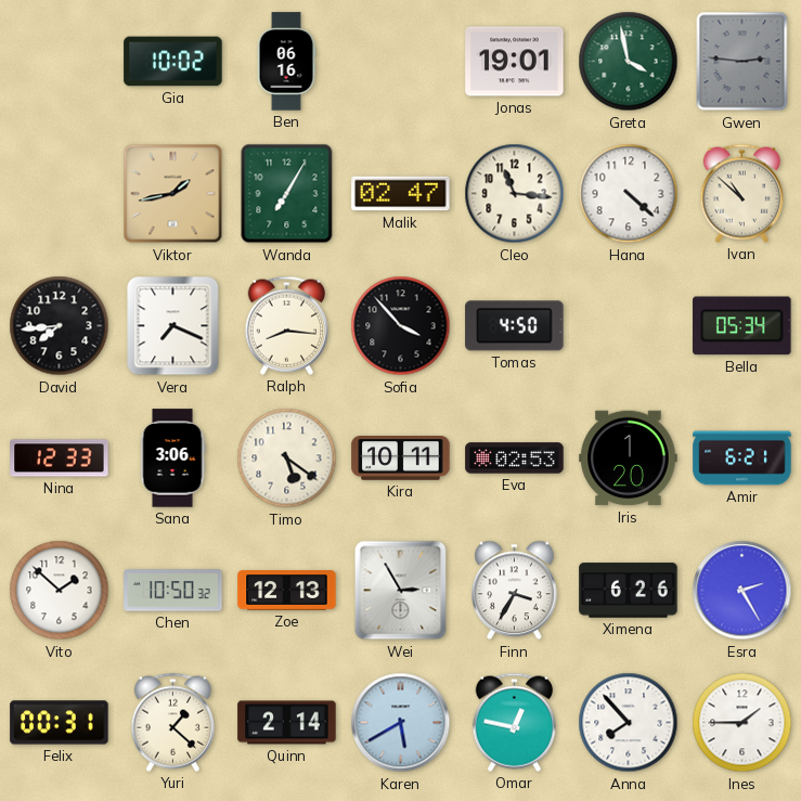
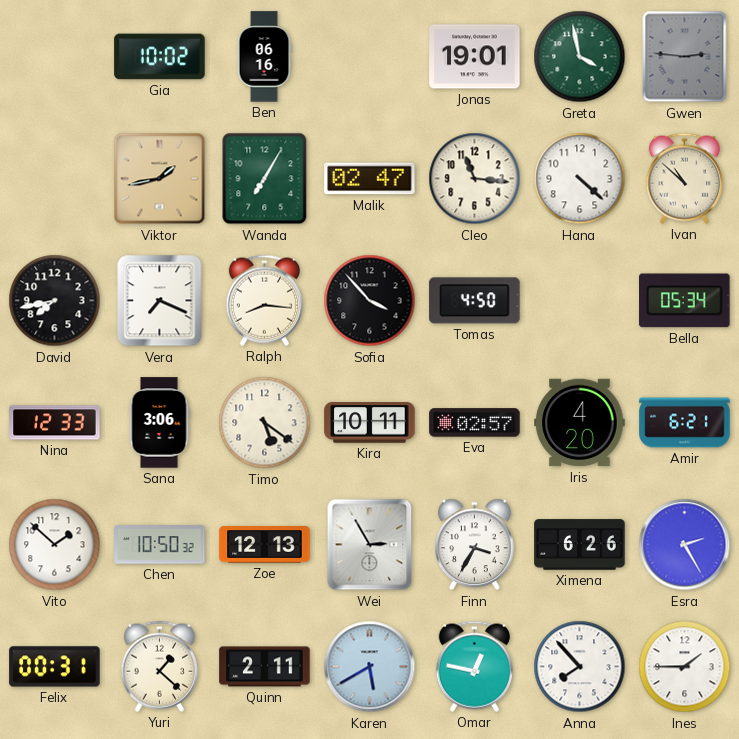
David: 7:44 -> 7:43
Eva: 02:53 -> 02:57
Iris: 1:20 -> 4:20
Quinn: 2:14 -> 2:11
